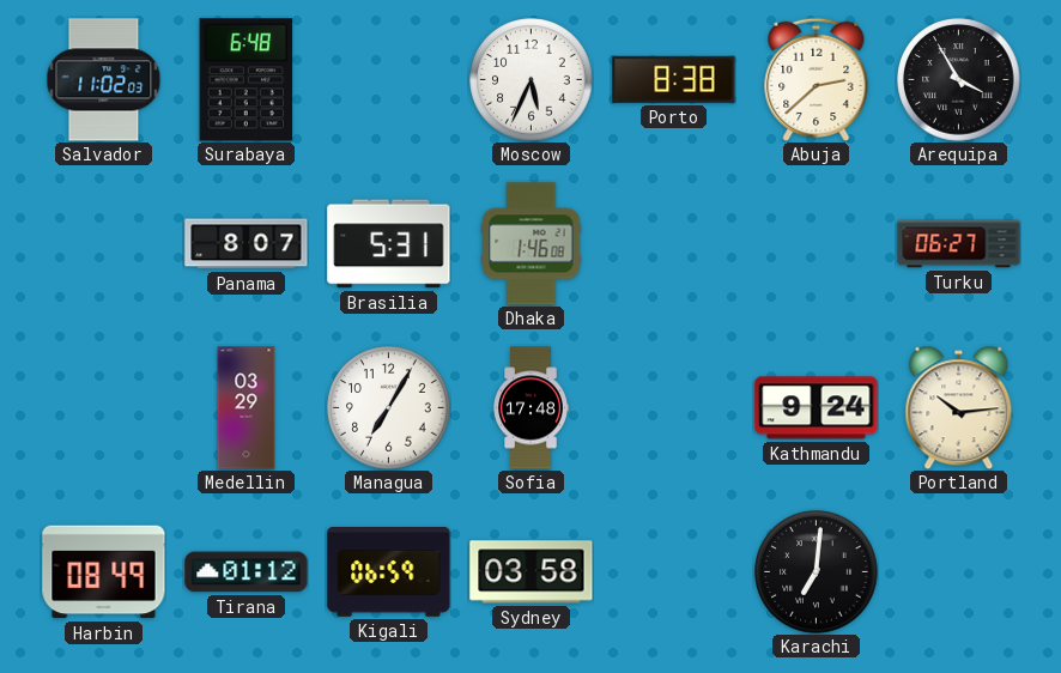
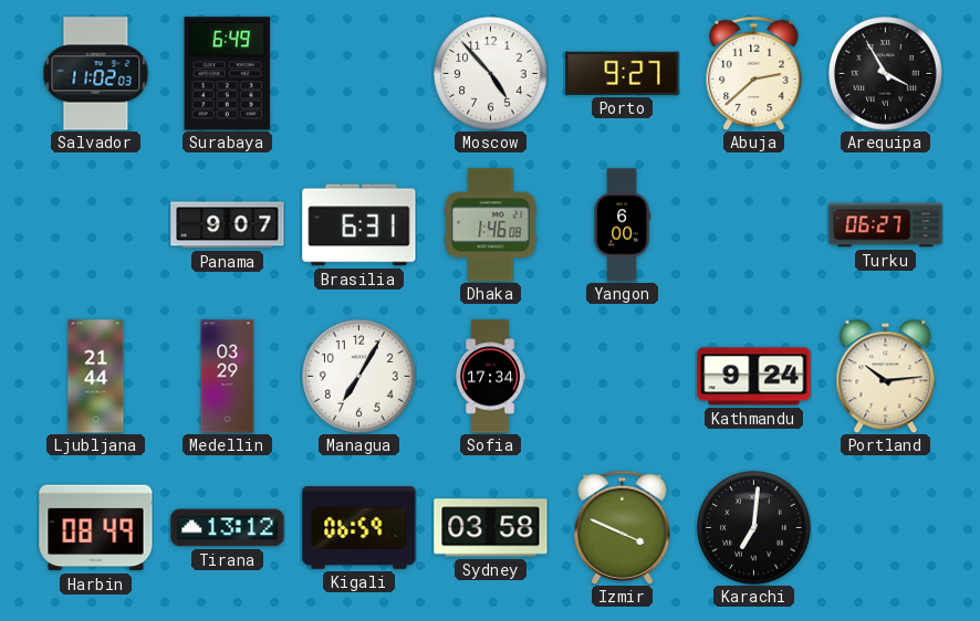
Surabaya: 6:48 -> 6:49
Moscow: 5:34 -> 4:53
Porto: 8:38 -> 9:27
Panama: 8:07 -> 9:07
Brasilia: 5:31 -> 6:31
Yangon: none -> 6:00
Ljubljana: none -> 21:44
Sofia: 17:48 -> 17:34
Tirana: 01:12 -> 13:12
Izmir: none -> 3:49
